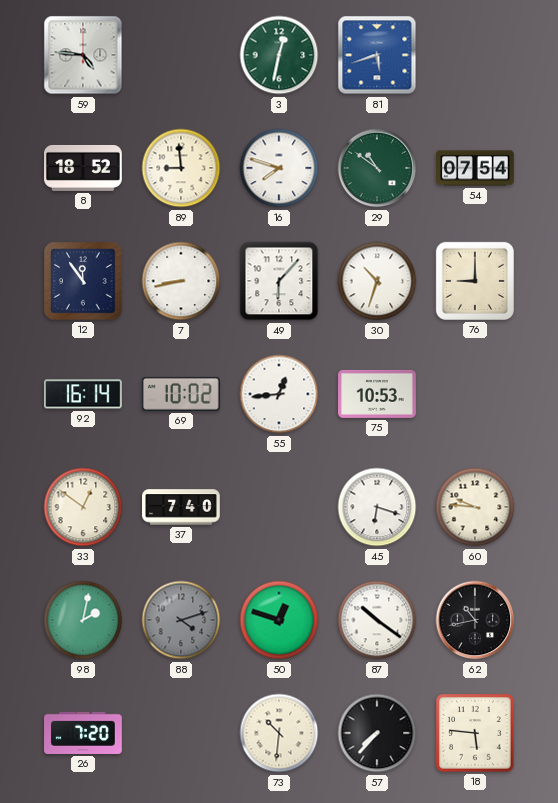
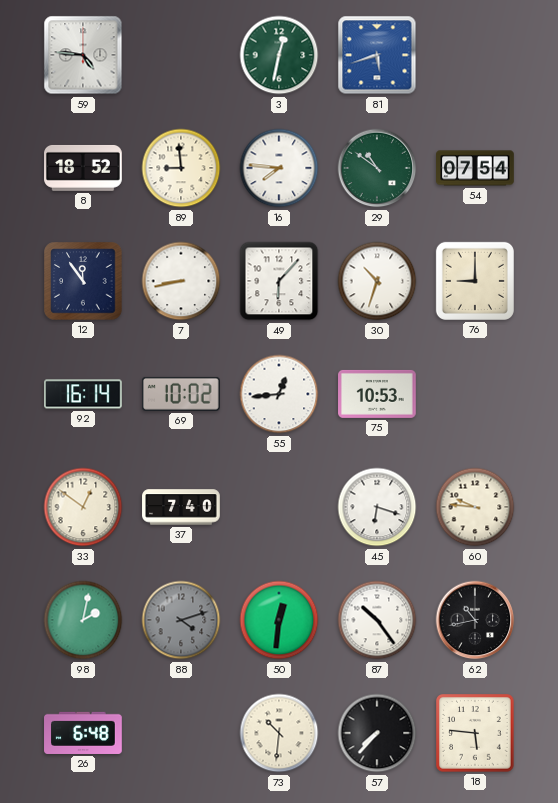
16: 7:48 -> 7:46
50: 12:48 -> 12:31
87: 10:21 -> 10:24
26: 7:20 -> 6:48
